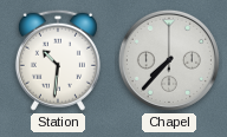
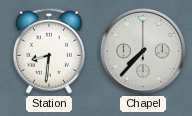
Station: 10:31 -> 8:31
